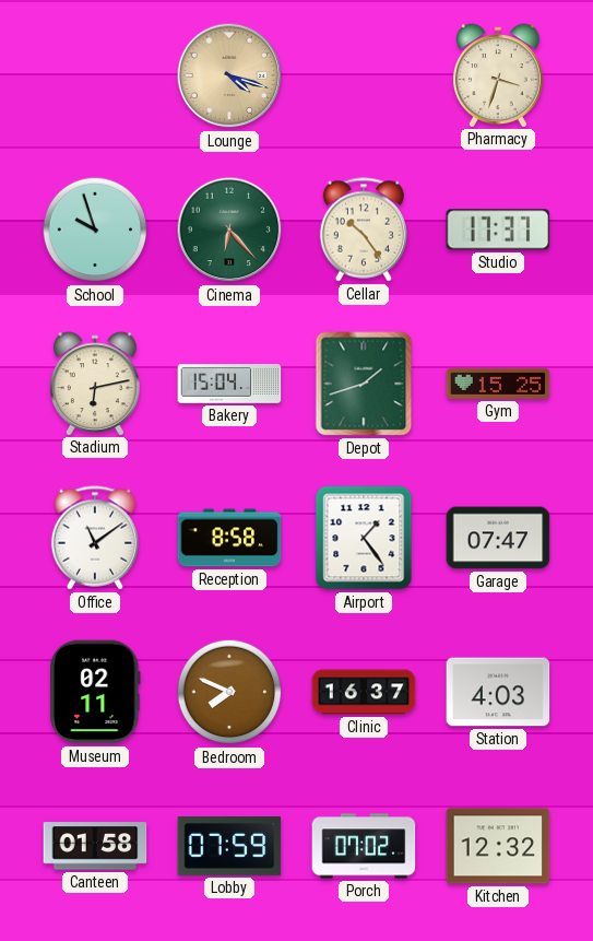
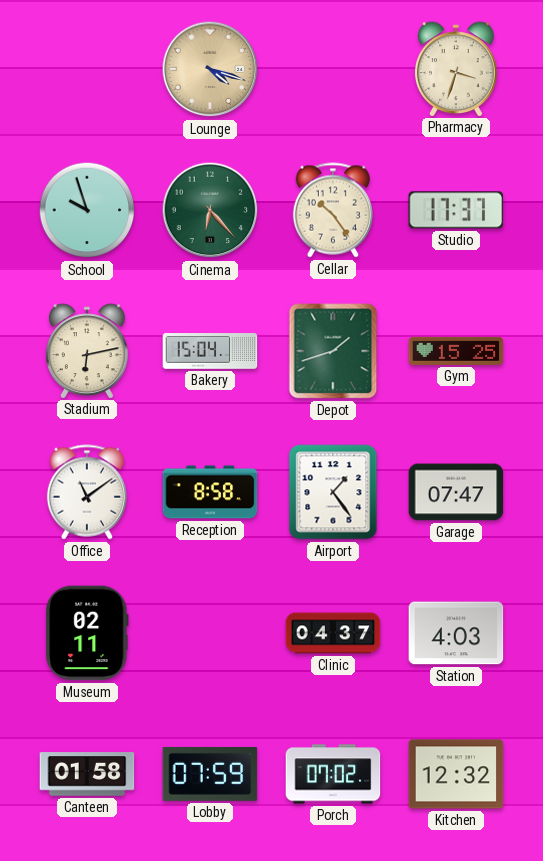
Bedroom: 7:49 -> none
Clinic: 16:37 -> 04:37
